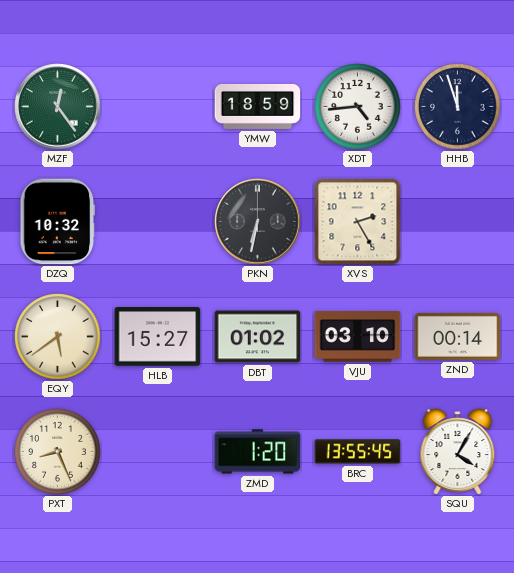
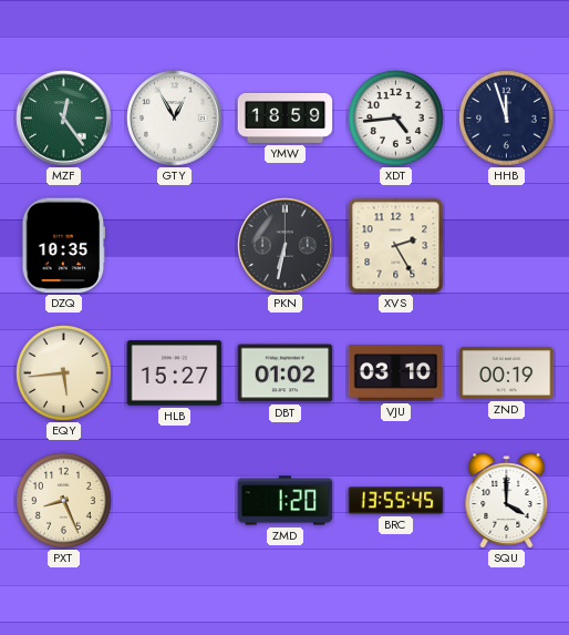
GTY: none -> 12:55
DZQ: 10:32 -> 10:35
EQY: 5:39 -> 5:44
ZND: 00:14 -> 00:19
SQU: 4:05 -> 4:00
